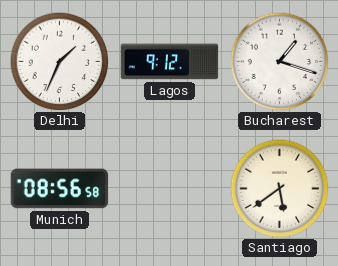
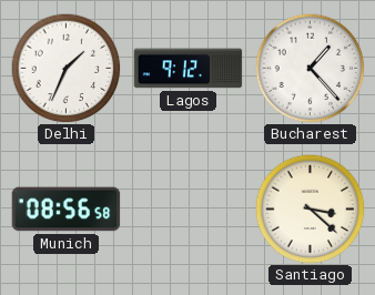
Bucharest: 1:18 -> 1:23
Santiago: 5:39 -> 3:22
